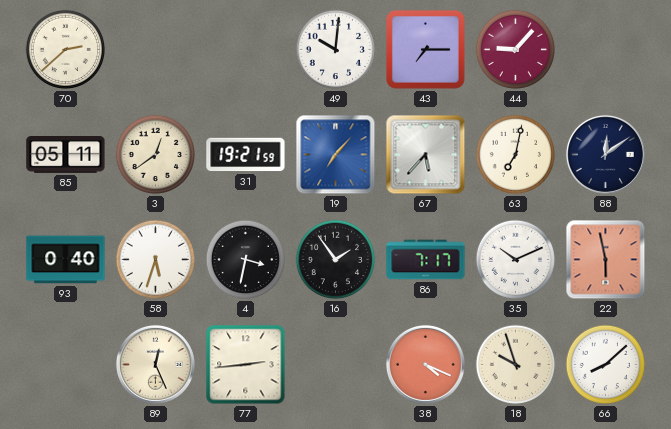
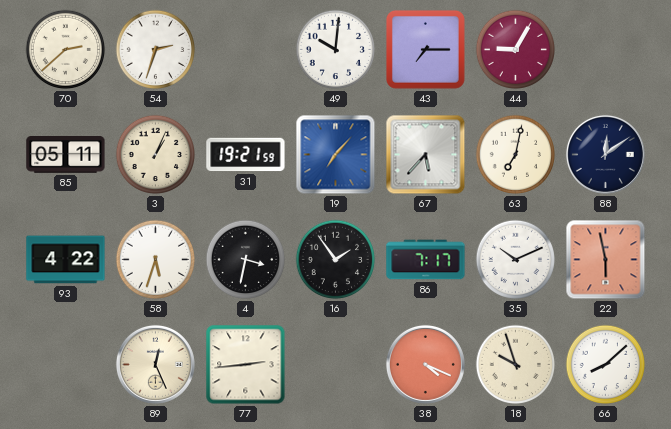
54: none -> 2:33
44: 9:07 -> 9:05
3: 12:39 -> 1:04
93: 0:40 -> 4:22
